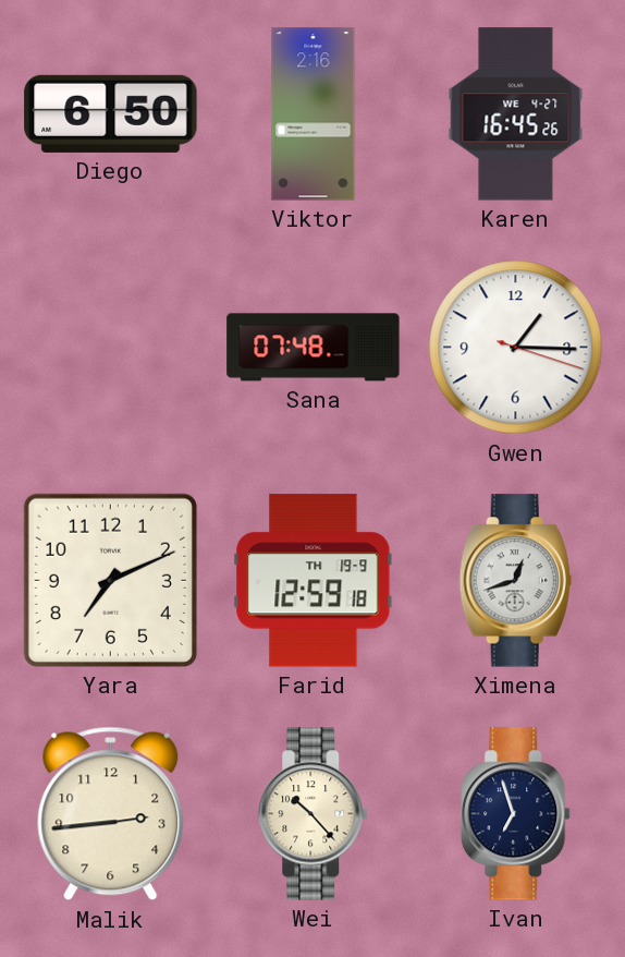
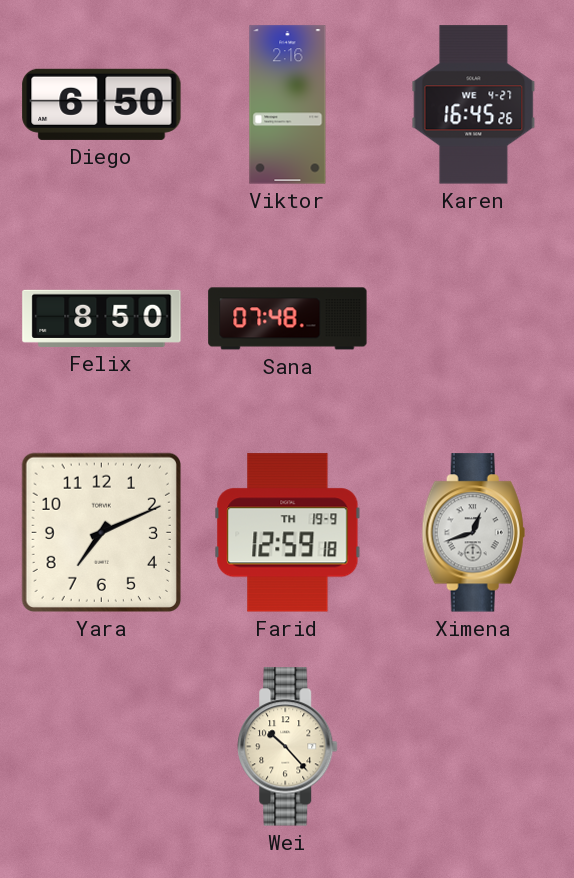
Felix: none -> 8:50
Gwen: 1:15 -> none
Malik: 2:44 -> none
Ivan: 6:57 -> none
